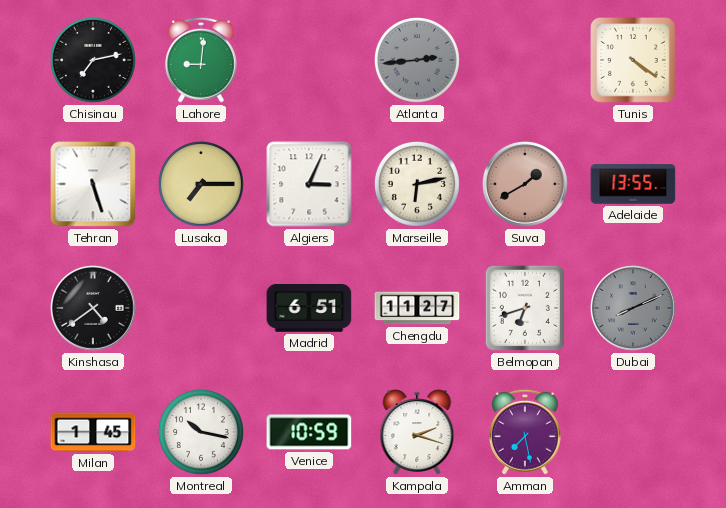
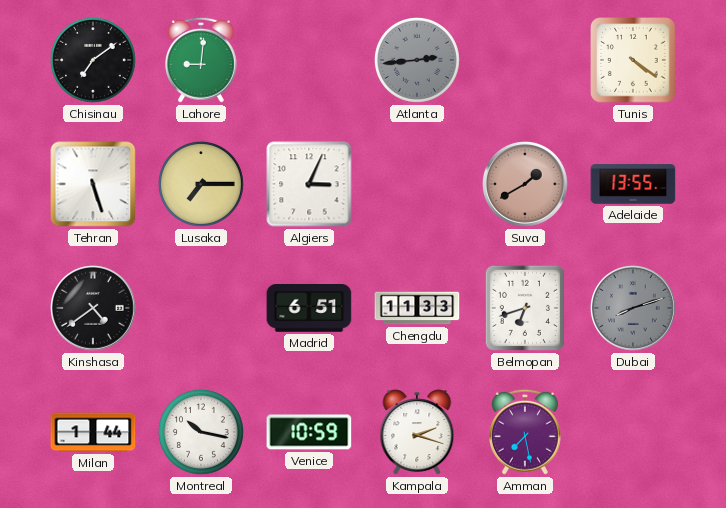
Chisinau: 7:13 -> 7:09
Marseille: 6:13 -> none
Chengdu: 11:27 -> 11:33
Dubai: 8:11 -> 8:12
Milan: 1:45 -> 1:44
